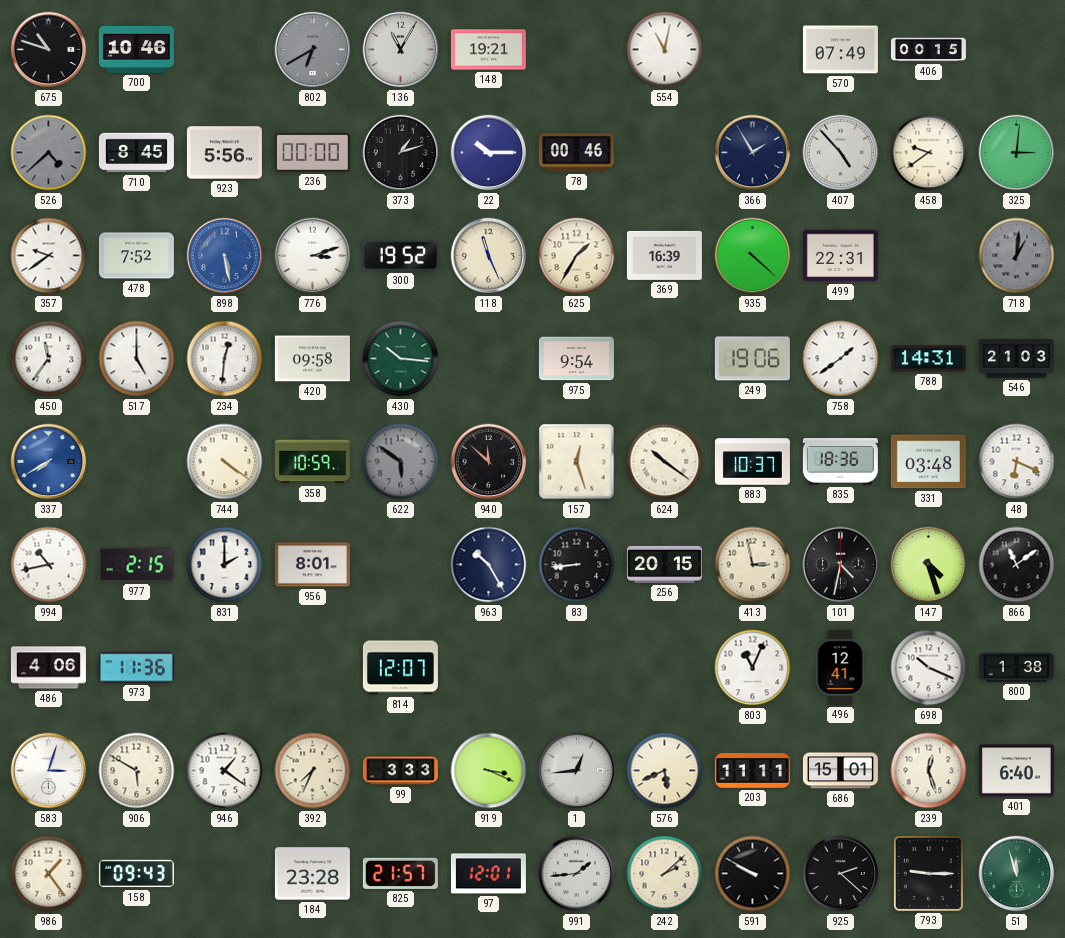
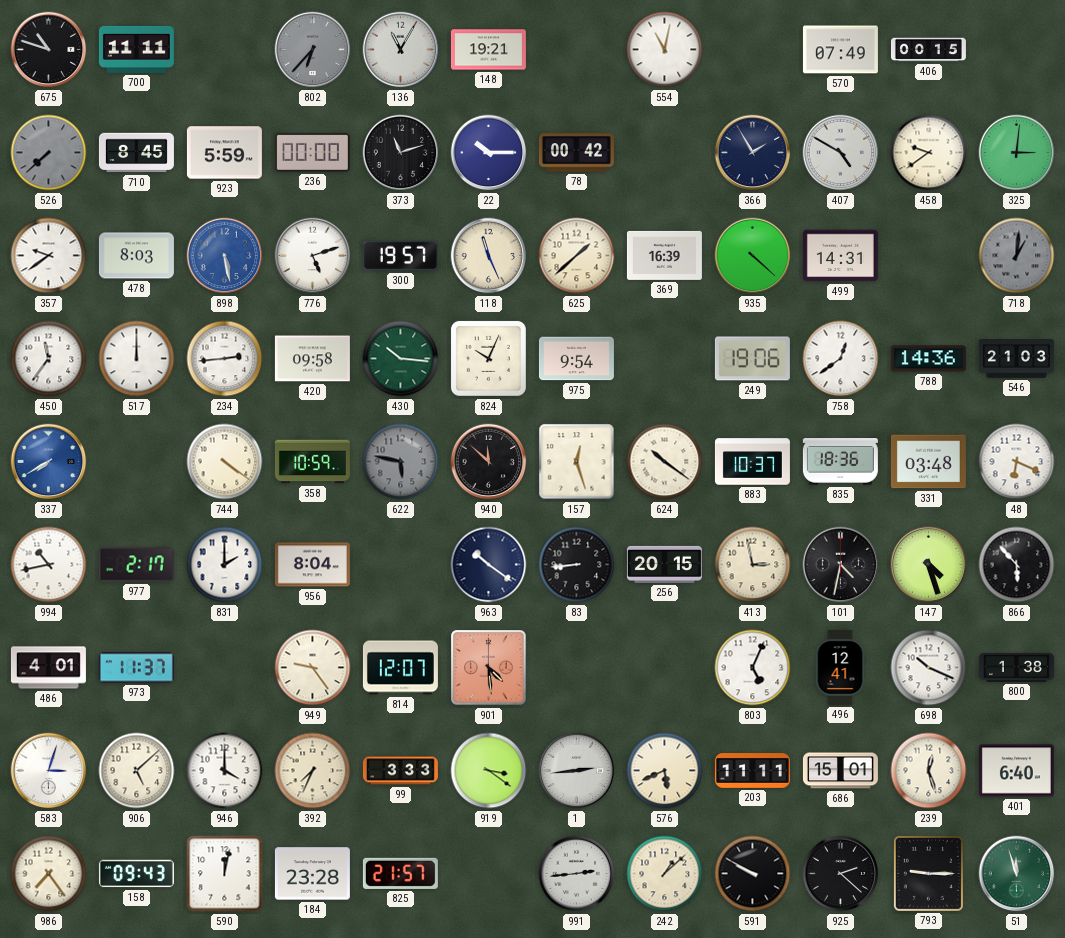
700: 10:46 -> 11:11
802: 6:40 -> 6:37
526: 4:38 -> 7:38
923: 5:56 -> 5:59
373: 1:12 -> 11:12
78: 00:46 -> 00:42
407: 4:53 -> 4:50
478: 7:52 -> 8:03
776: 3:12 -> 5:12
300: 19:52 -> 19:57
625: 1:35 -> 1:38
499: 22:31 -> 14:31
517: 5:00 -> 12:00
234: 12:31 -> 2:44
824: none -> 10:04
758: 1:39 -> 12:39
788: 14:31 -> 14:36
622: 5:51 -> 5:47
977: 2:15 -> 2:17
956: 8:01 -> 8:04
963: 10:25 -> 10:21
866: 11:09 -> 5:53
486: 4:06 -> 4:01
973: 11:36 -> 11:37
949: none -> 9:24
901: none -> 4:29
803: 11:04 -> 5:04
906: 5:50 -> 5:08
946: 1:21 -> 4:00
919: 3:19 -> 3:21
1: 12:44 -> 2:44
986: 1:24 -> 7:24
590: none -> 12:02
97: 12:01 -> none
991: 1:44 -> 2:44
242: 2:08 -> 1:08
